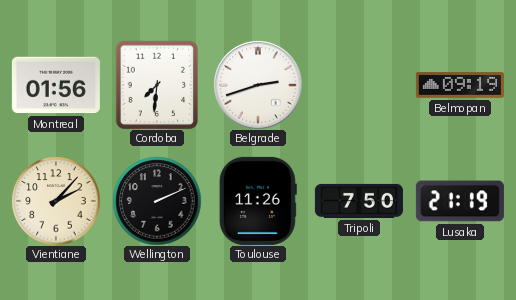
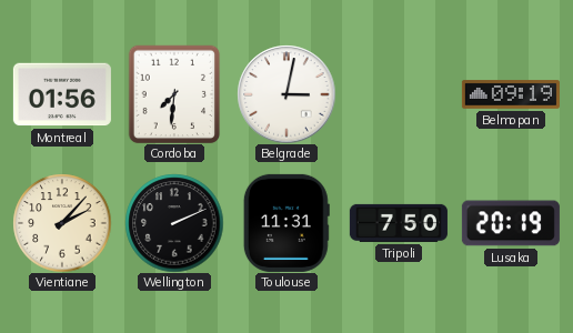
Belgrade: 2:42 -> 3:02
Toulouse: 11:26 -> 11:31
Lusaka: 21:19 -> 20:19
